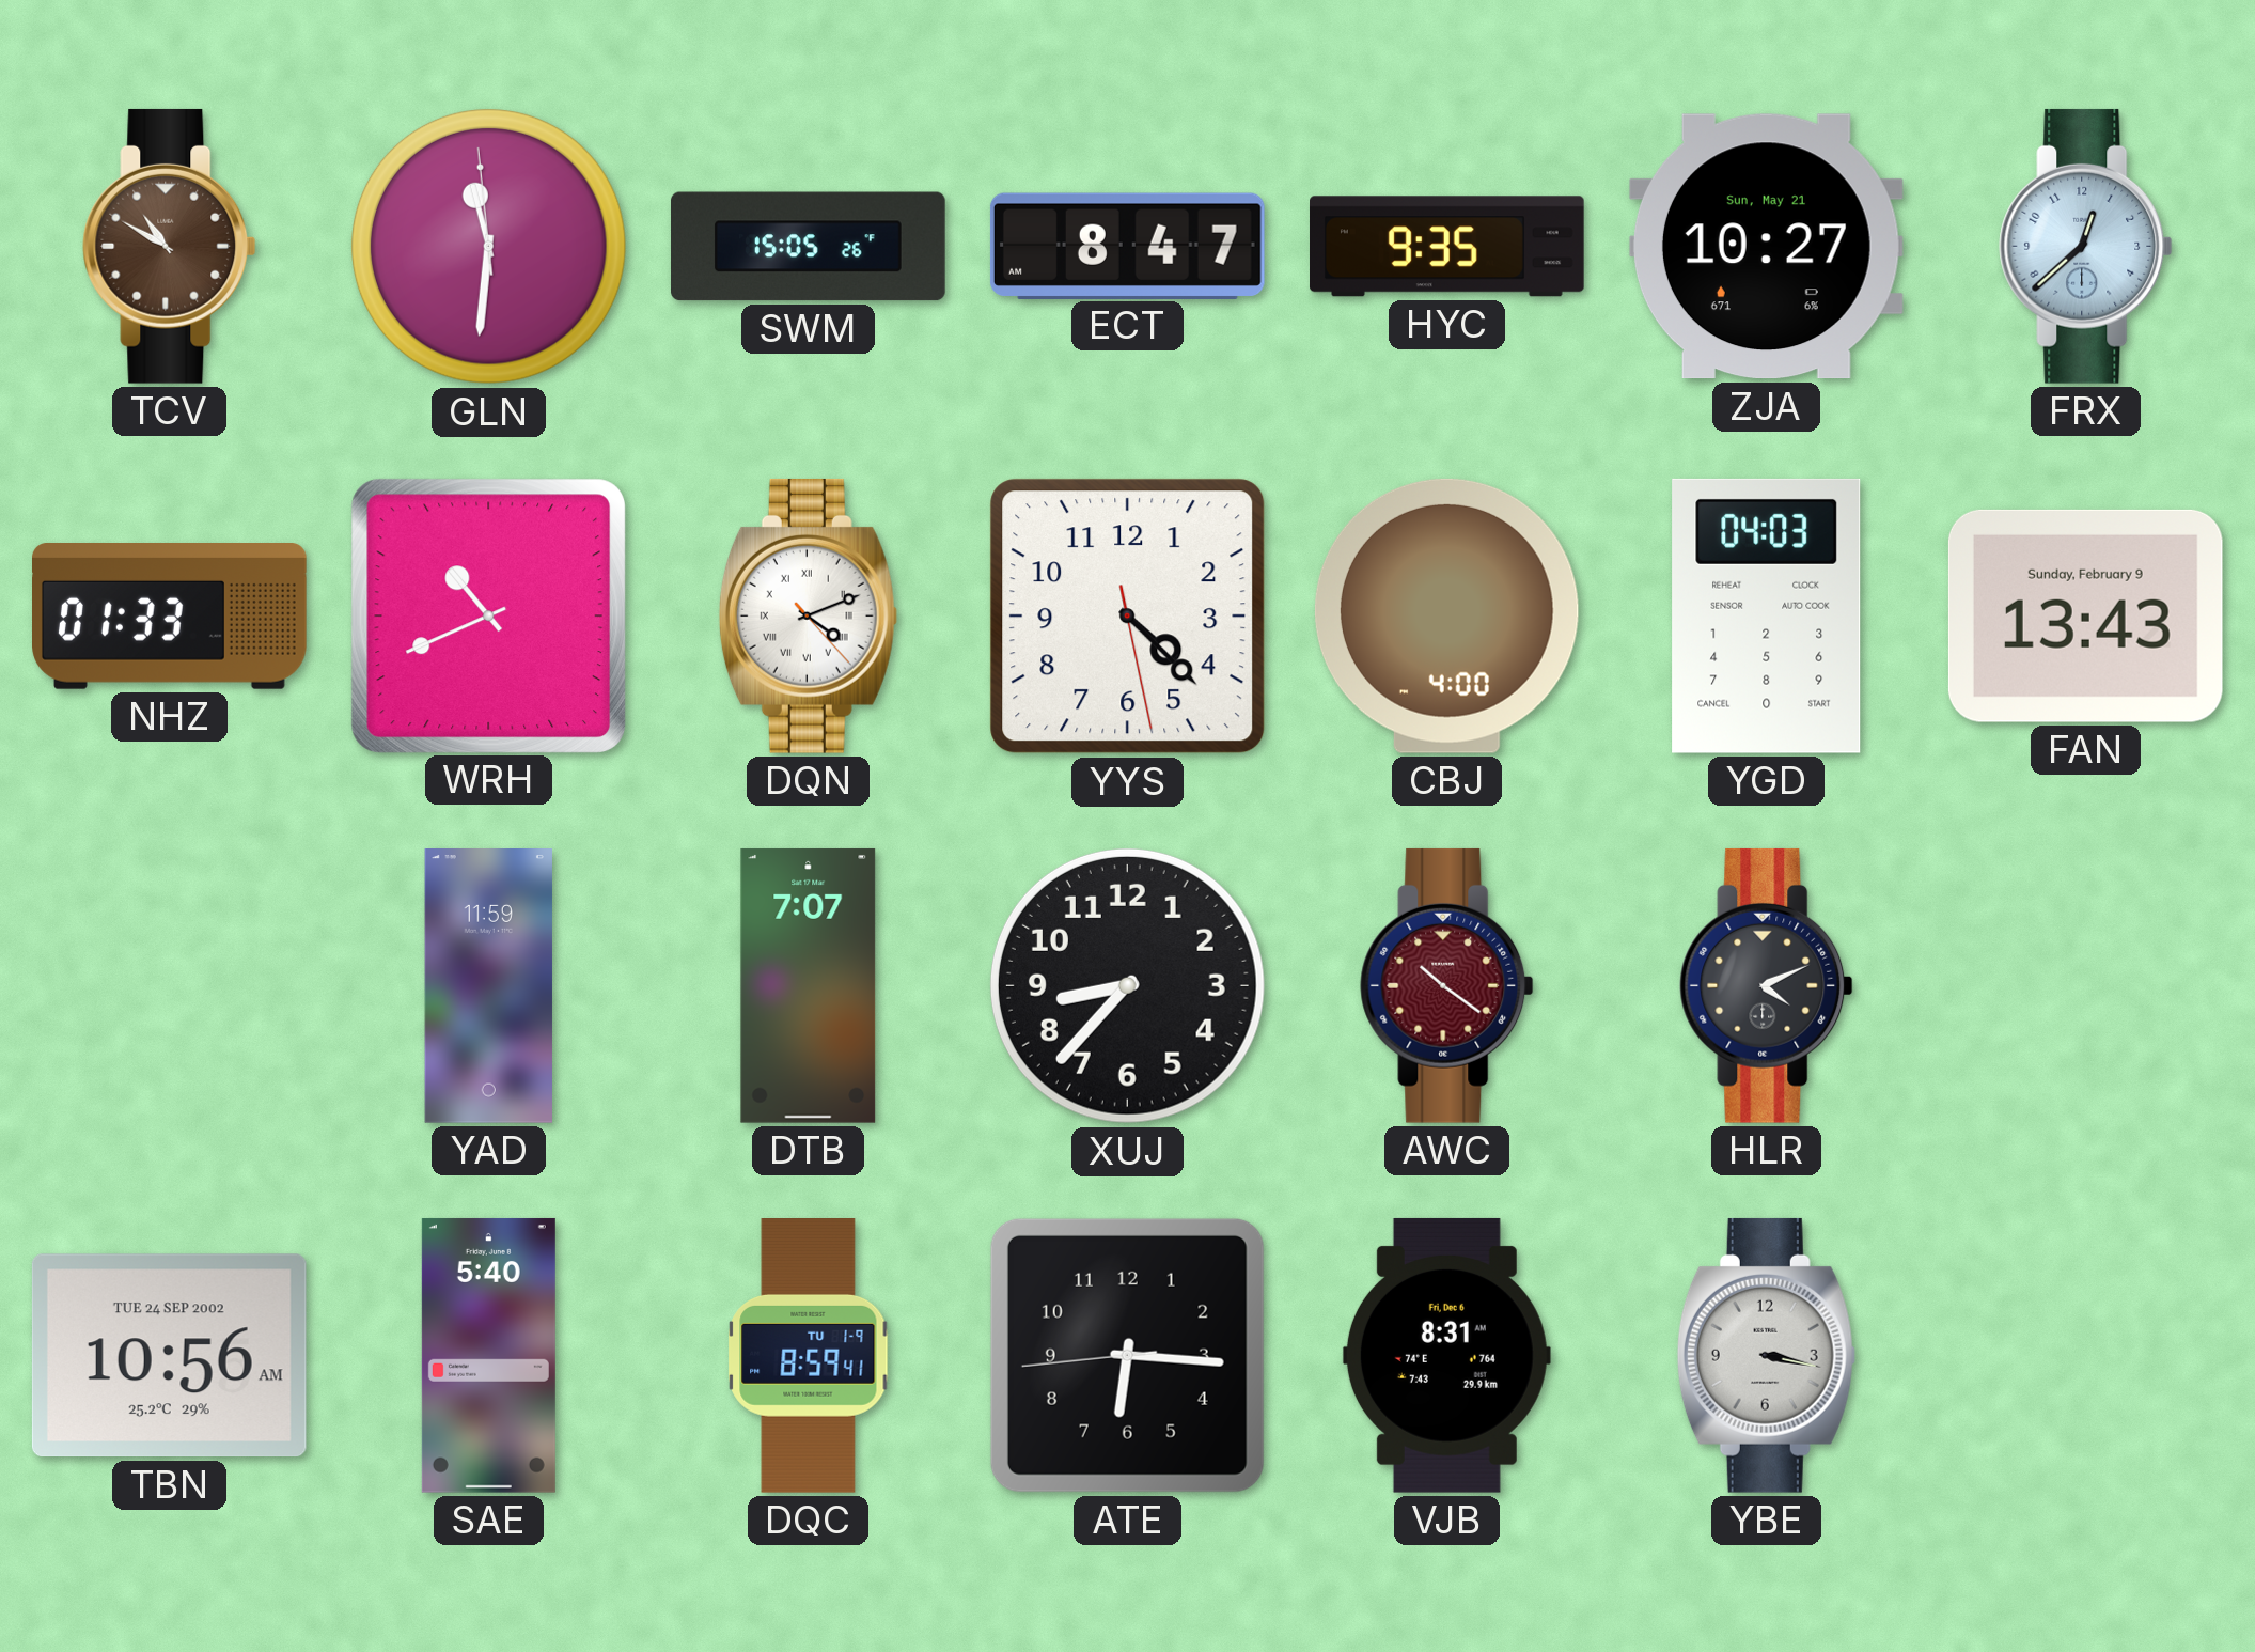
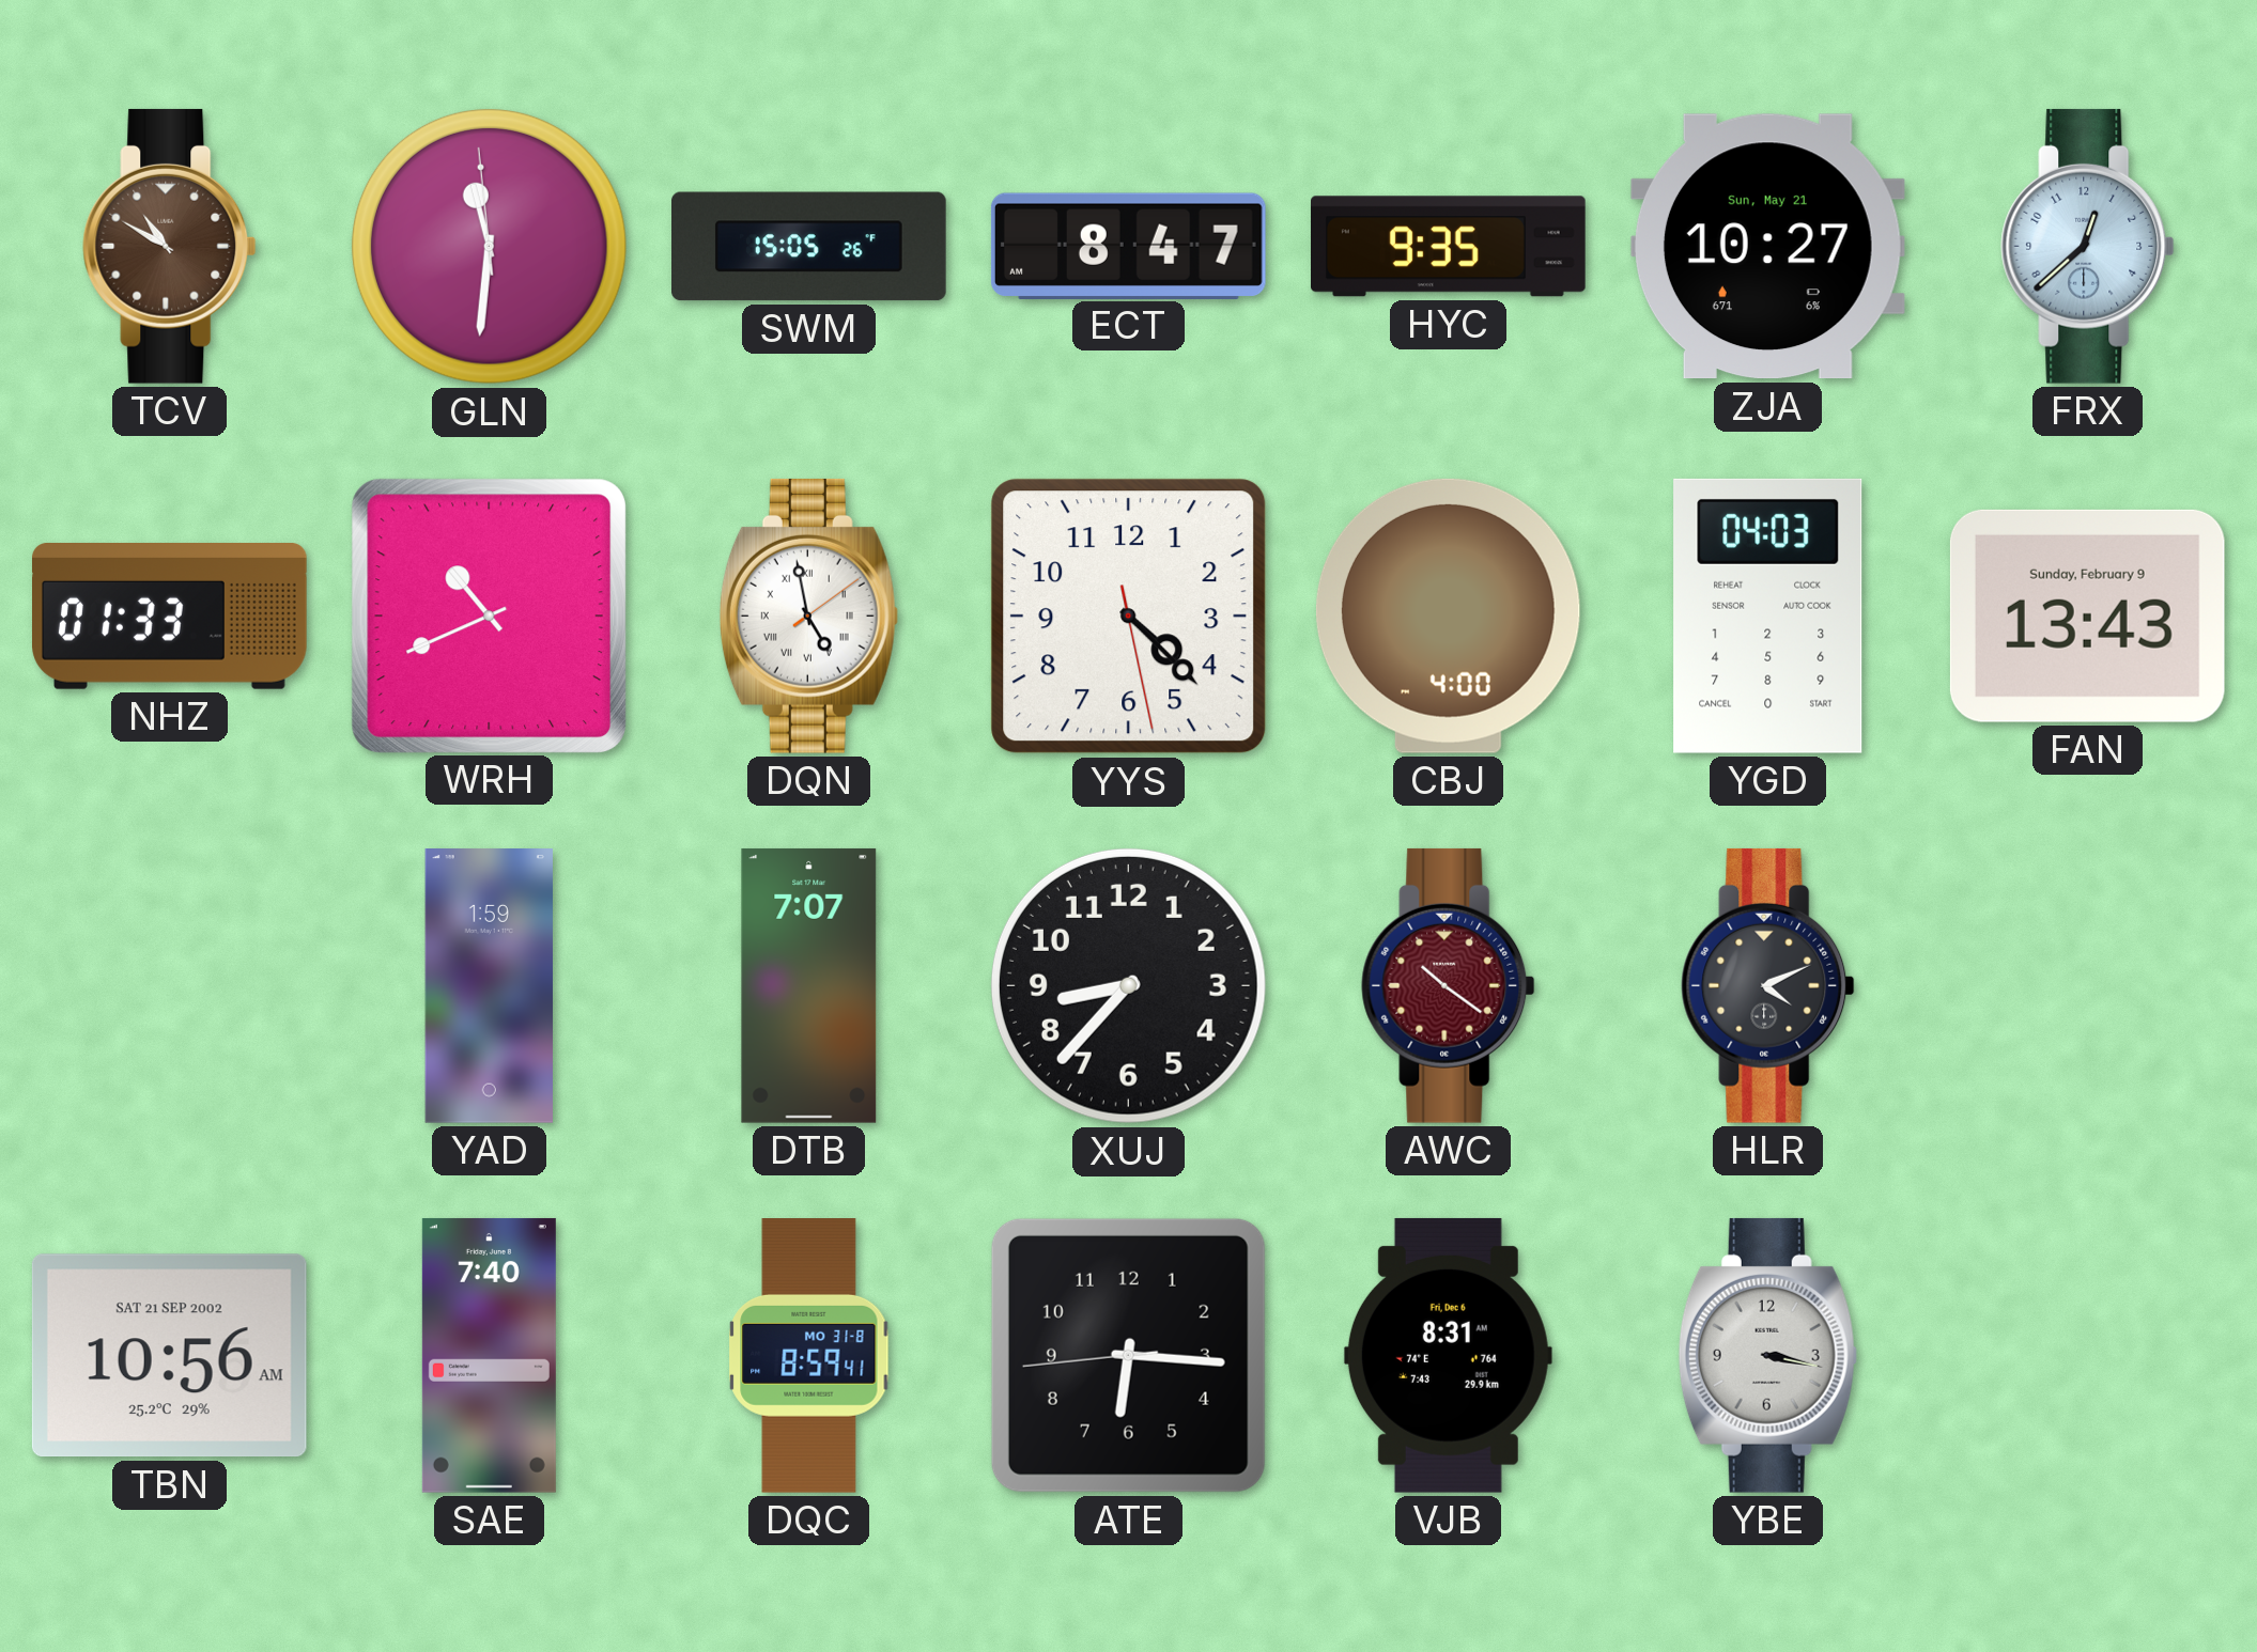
DQN: 4:11 -> 4:58
YAD: 11:59 -> 1:59
TBN date: TUE 24 SEP 2002 -> SAT 21 SEP 2002
SAE: 5:40 -> 7:40
DQC date: TU 1-9 -> MO 31-8
